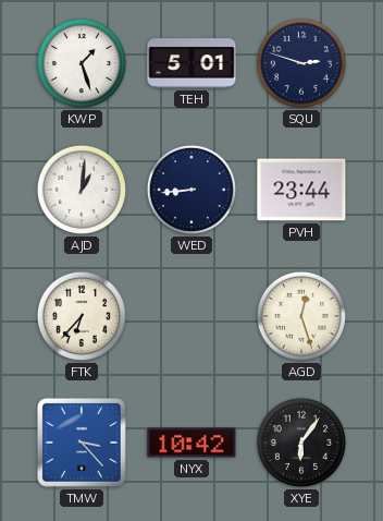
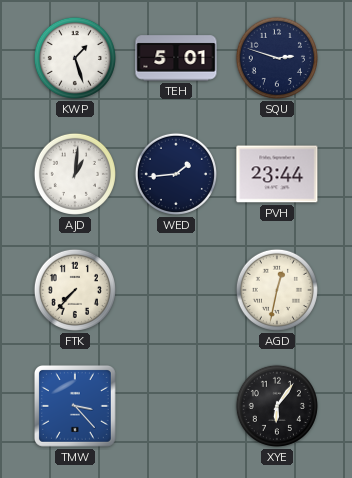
WED: 8:44 -> 1:44
FTK: 6:37 -> 7:37
AGD: 12:27 -> 12:32
NYX: 10:42 -> none
